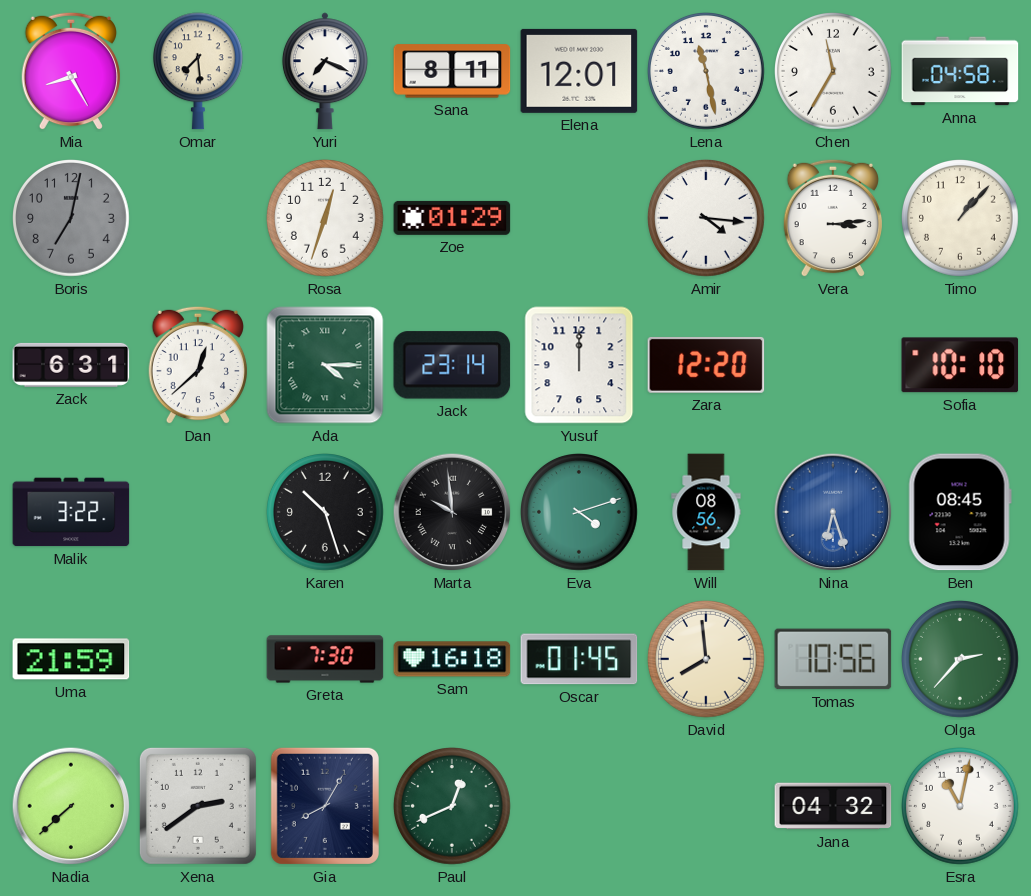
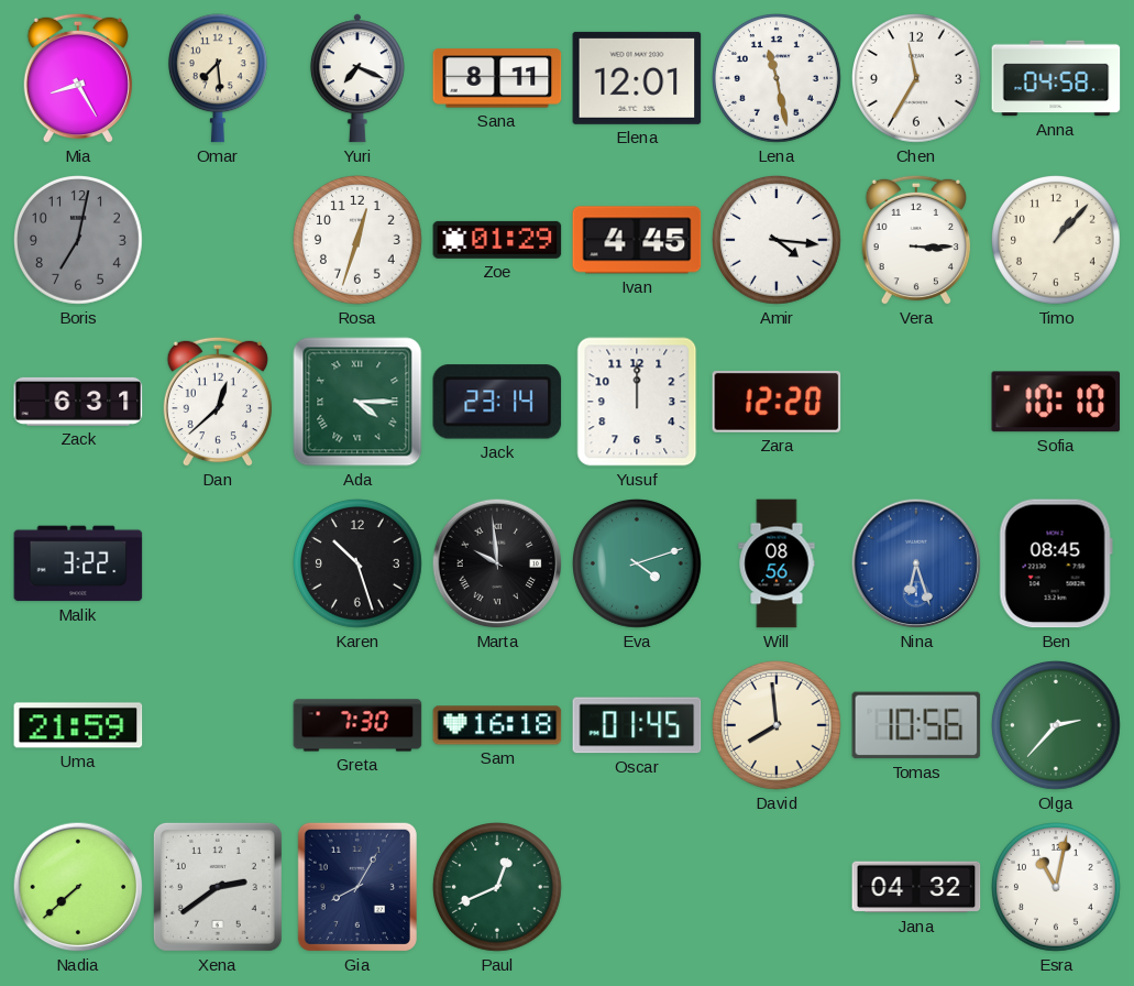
Ivan: none -> 4:45
Vera: 3:14 -> 3:15
